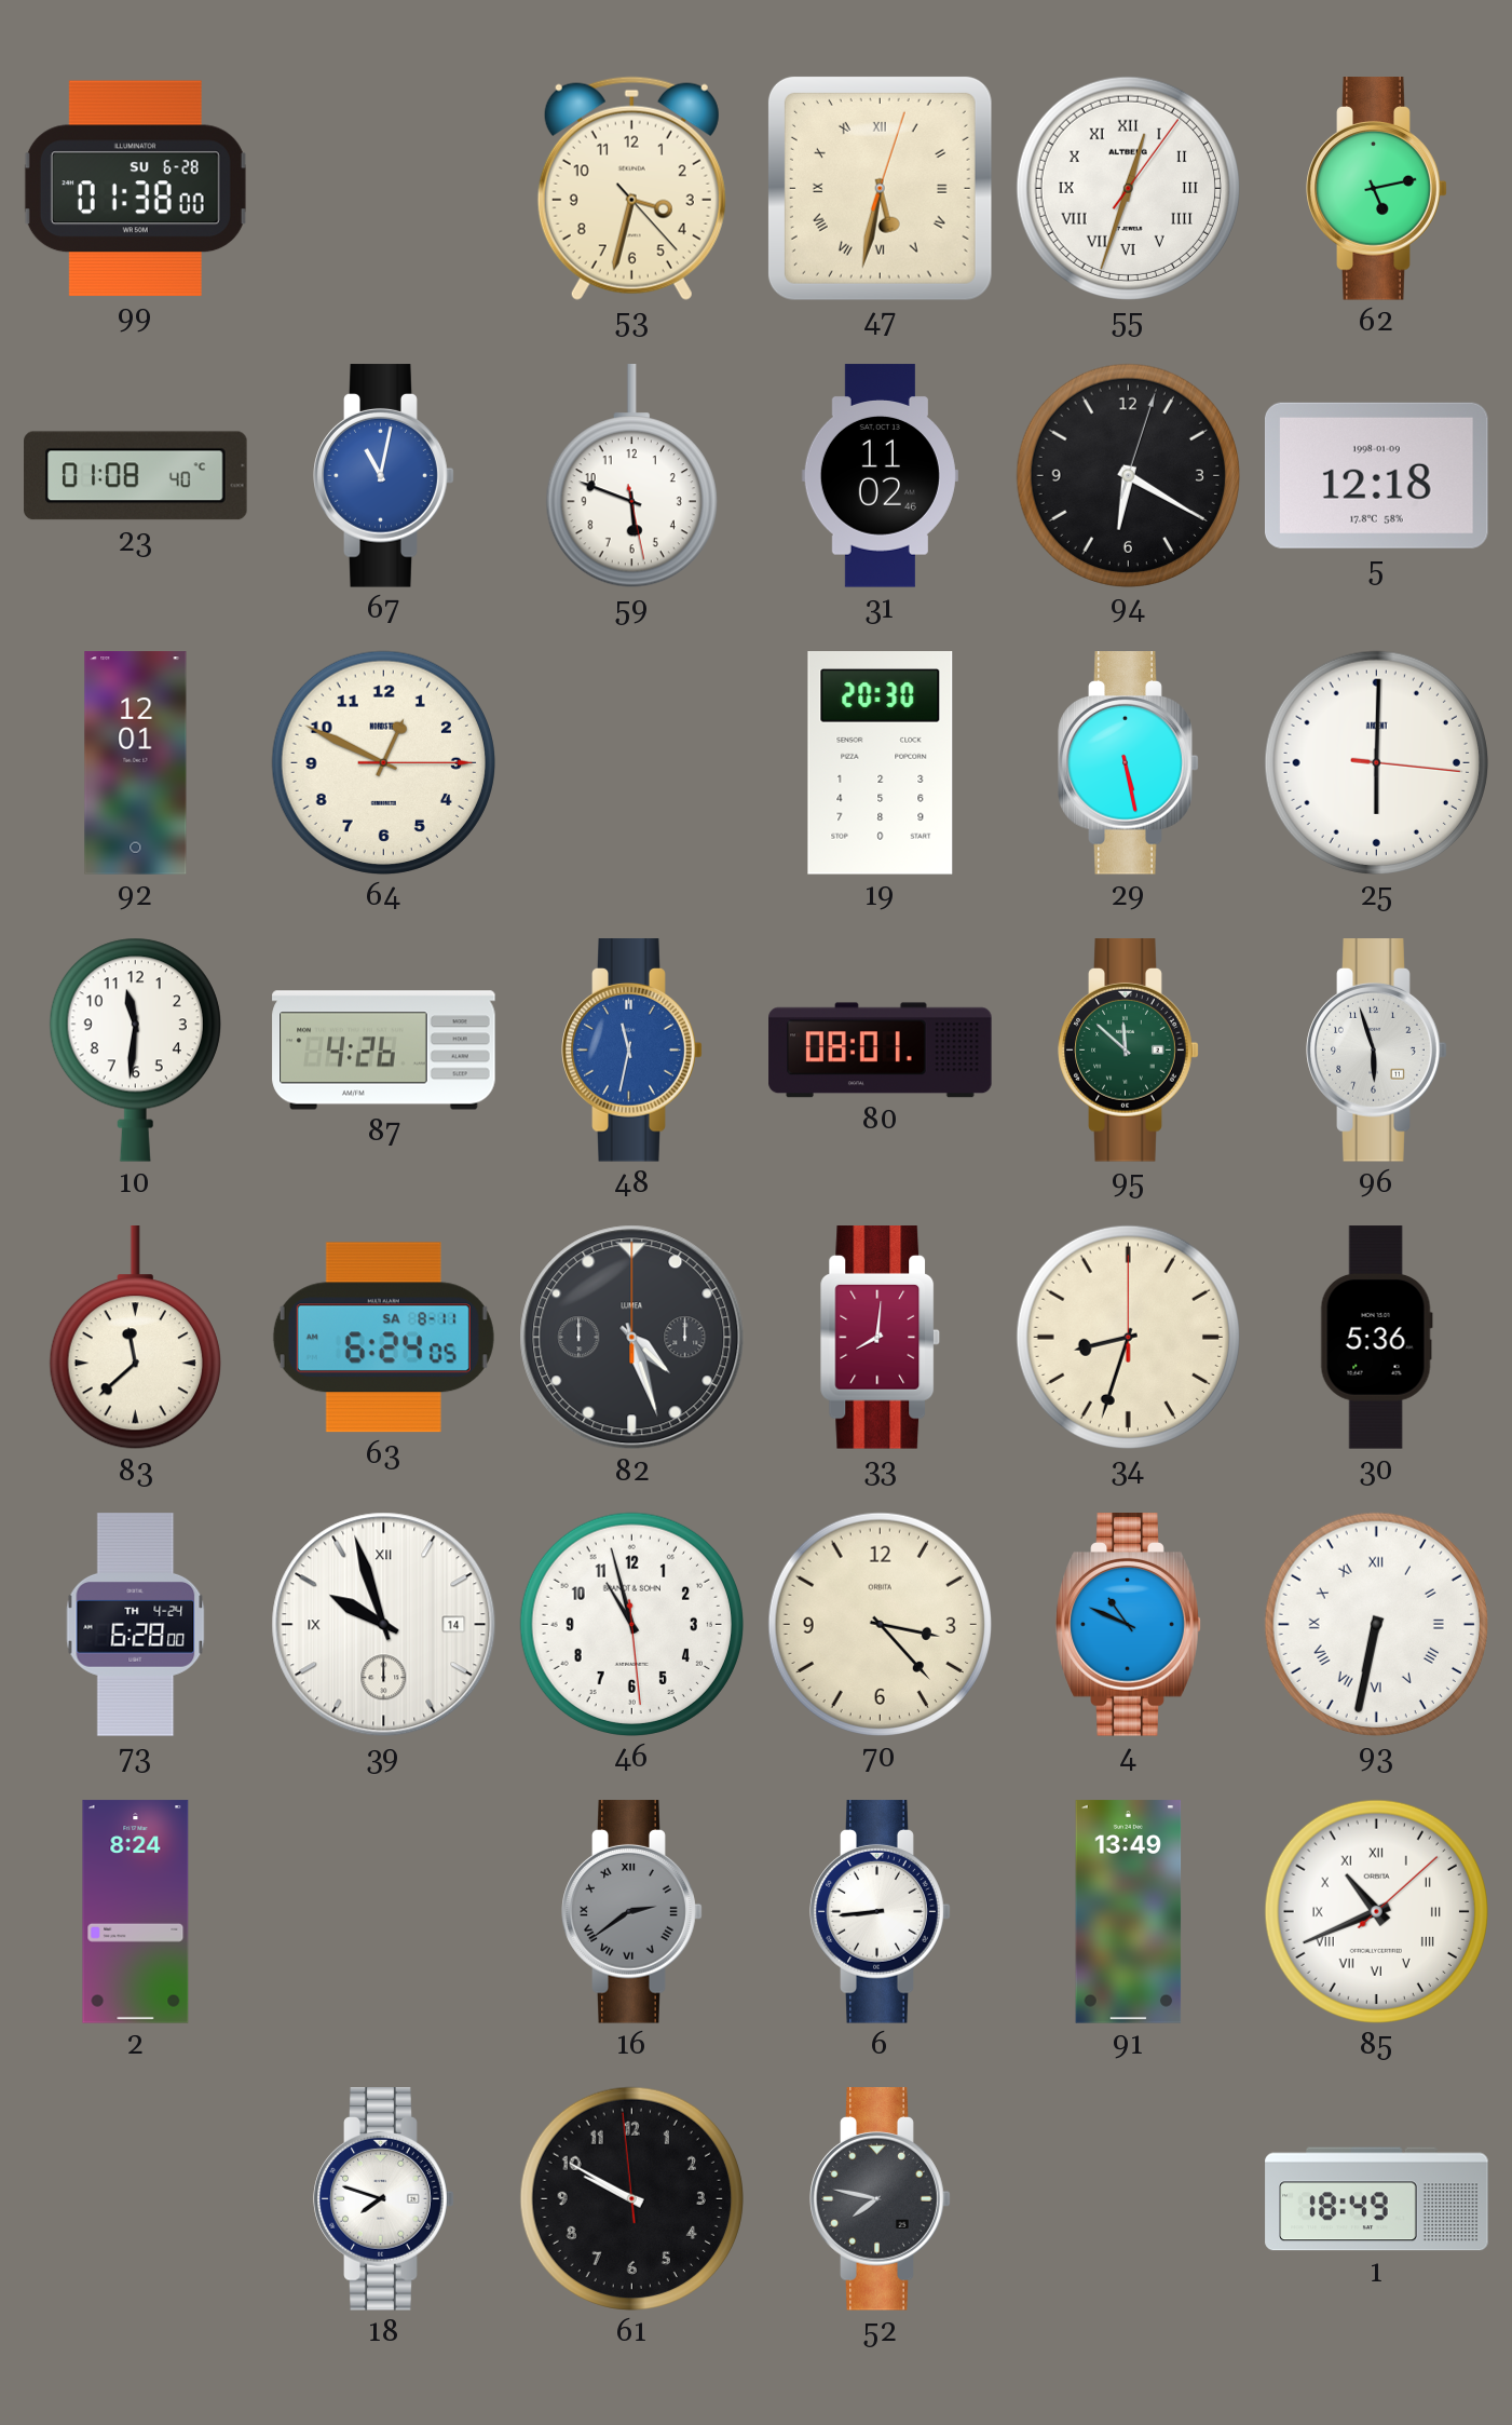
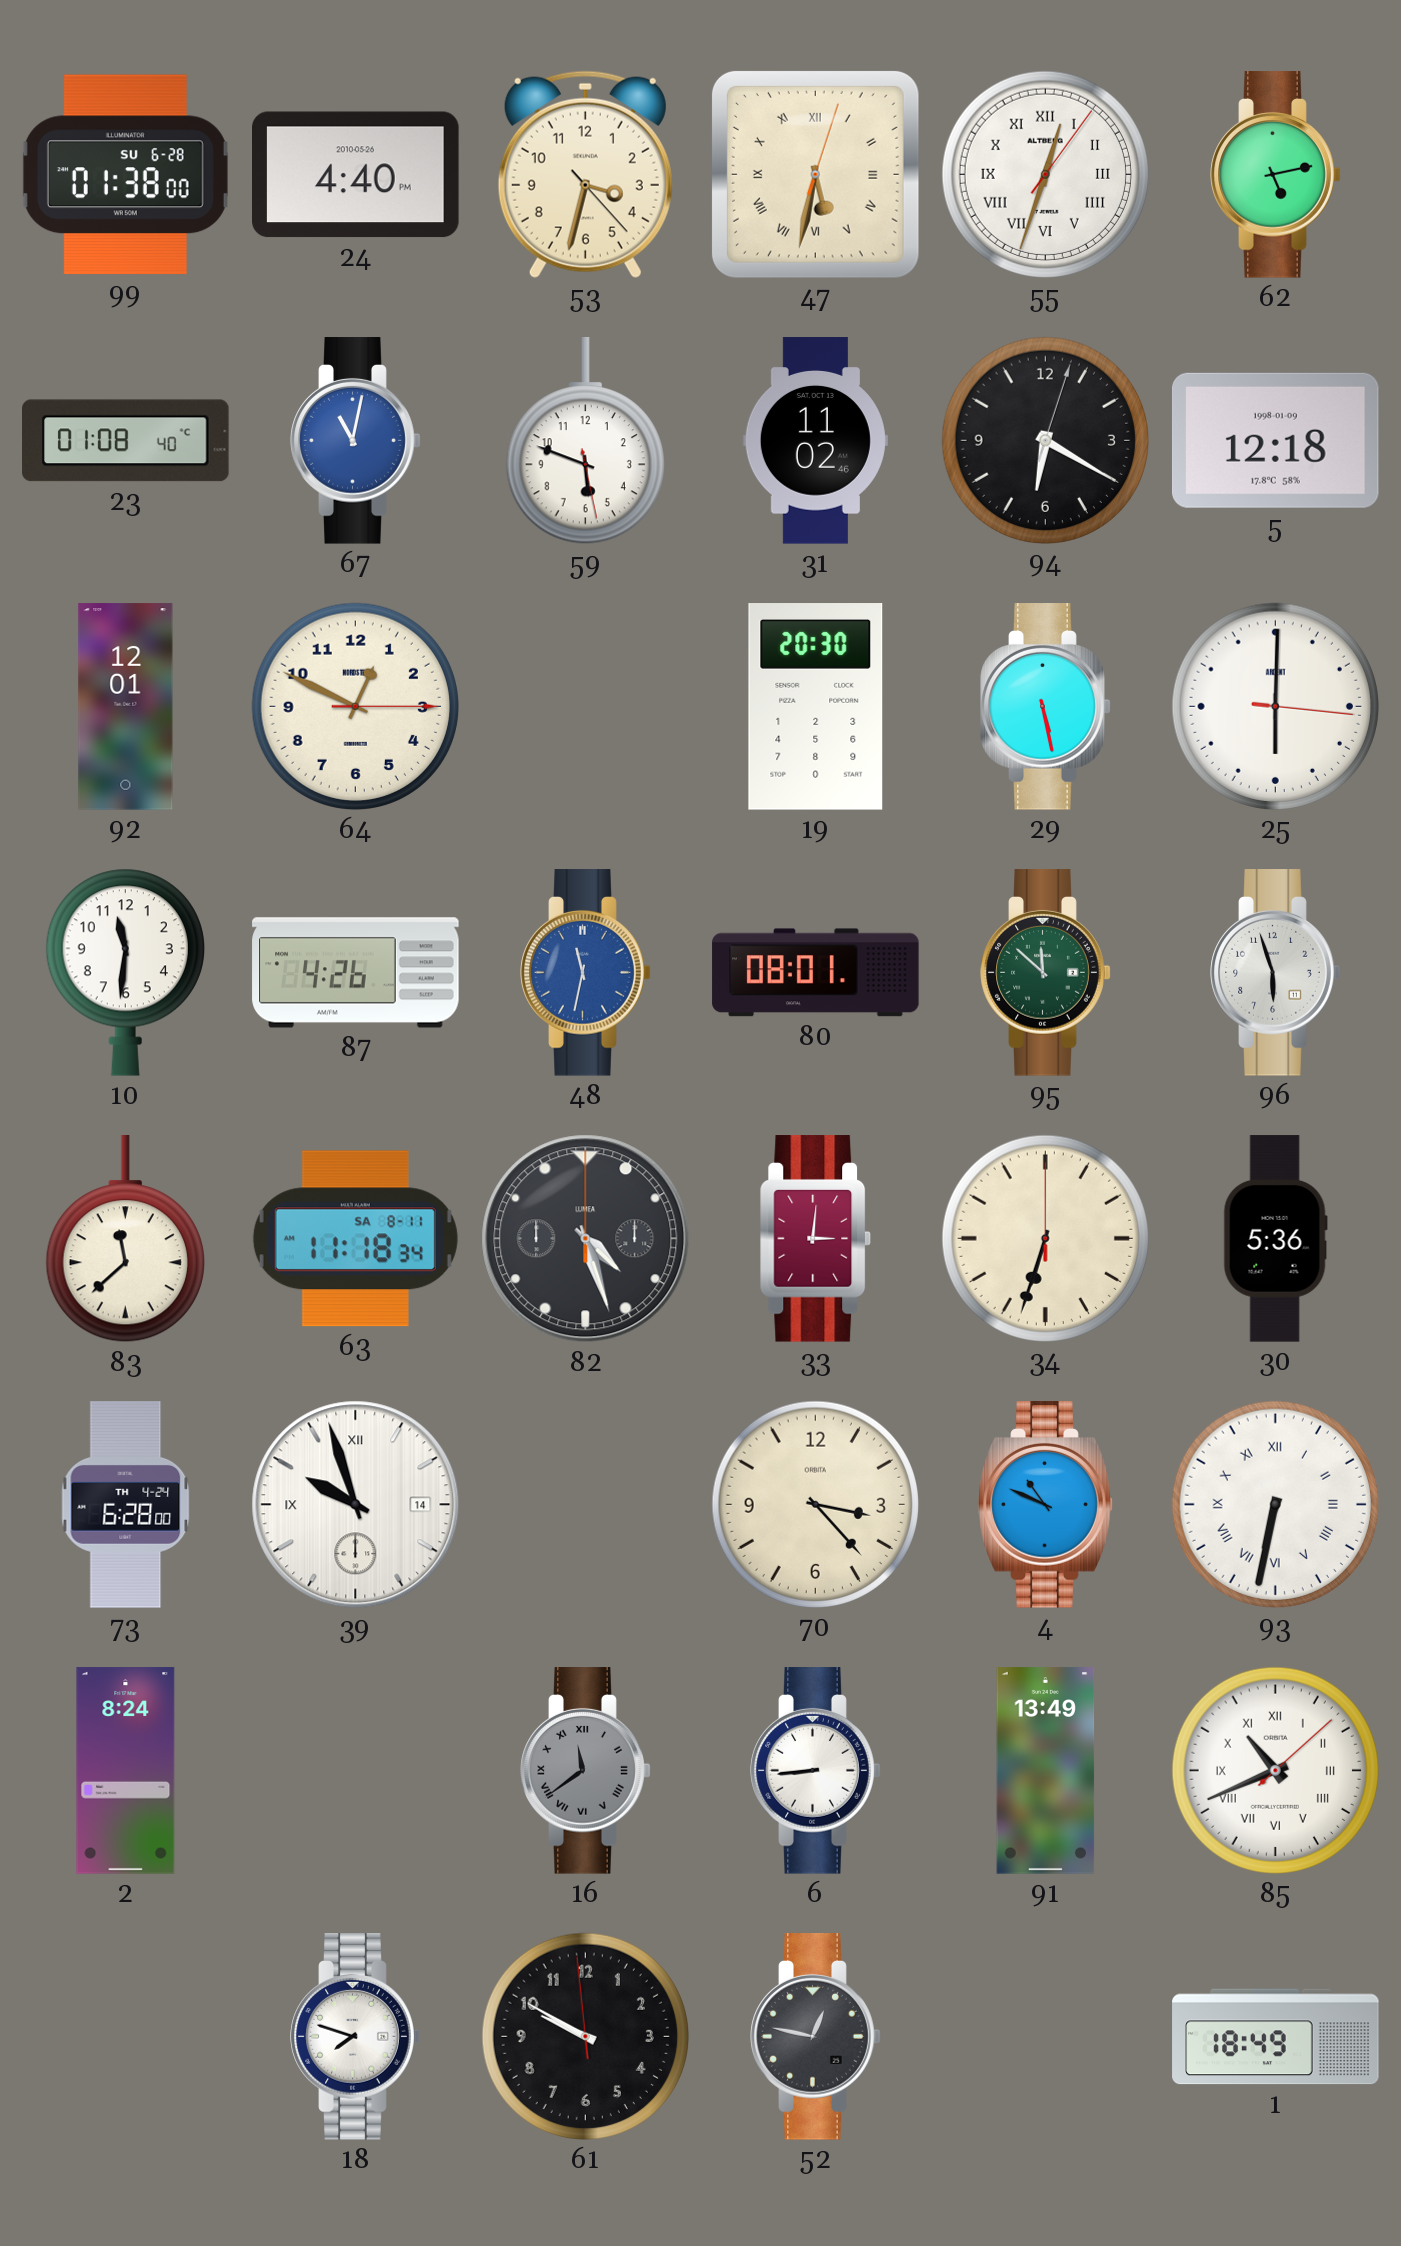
24: none -> 4:40
63: 6:24 -> 11:18
33: 8:01 -> 3:01
34: 8:33 -> 6:33
46: 10:57 -> none
16: 2:39 -> 11:39
52: 7:47 -> 12:47
